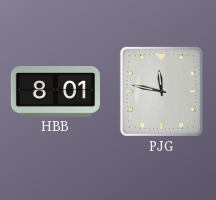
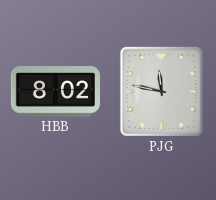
HBB: 8:01 -> 8:02
